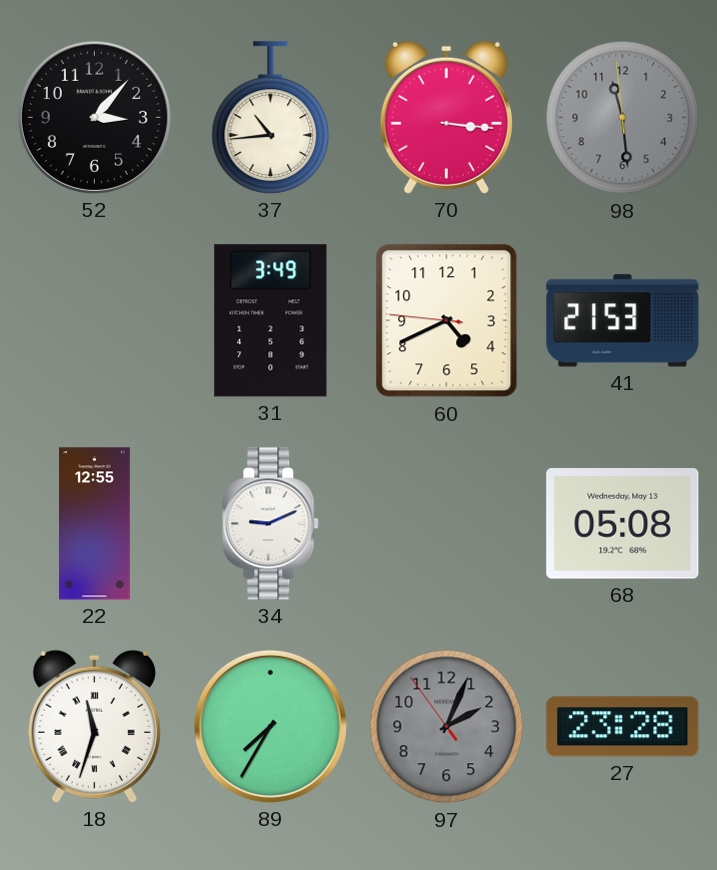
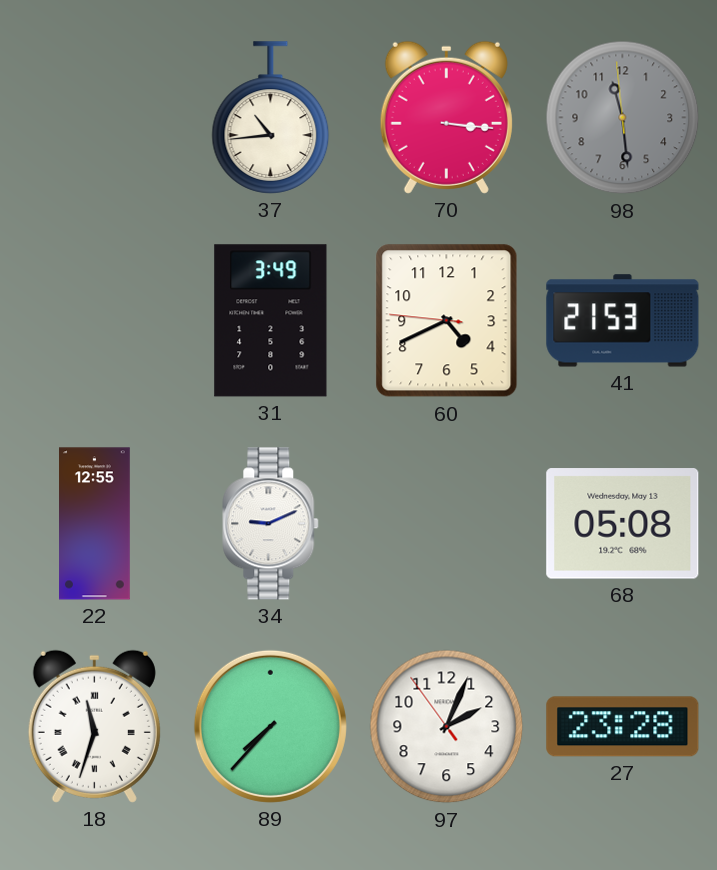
52: 3:07 -> none
89: 7:35 -> 7:37
97 dial: grey -> white
